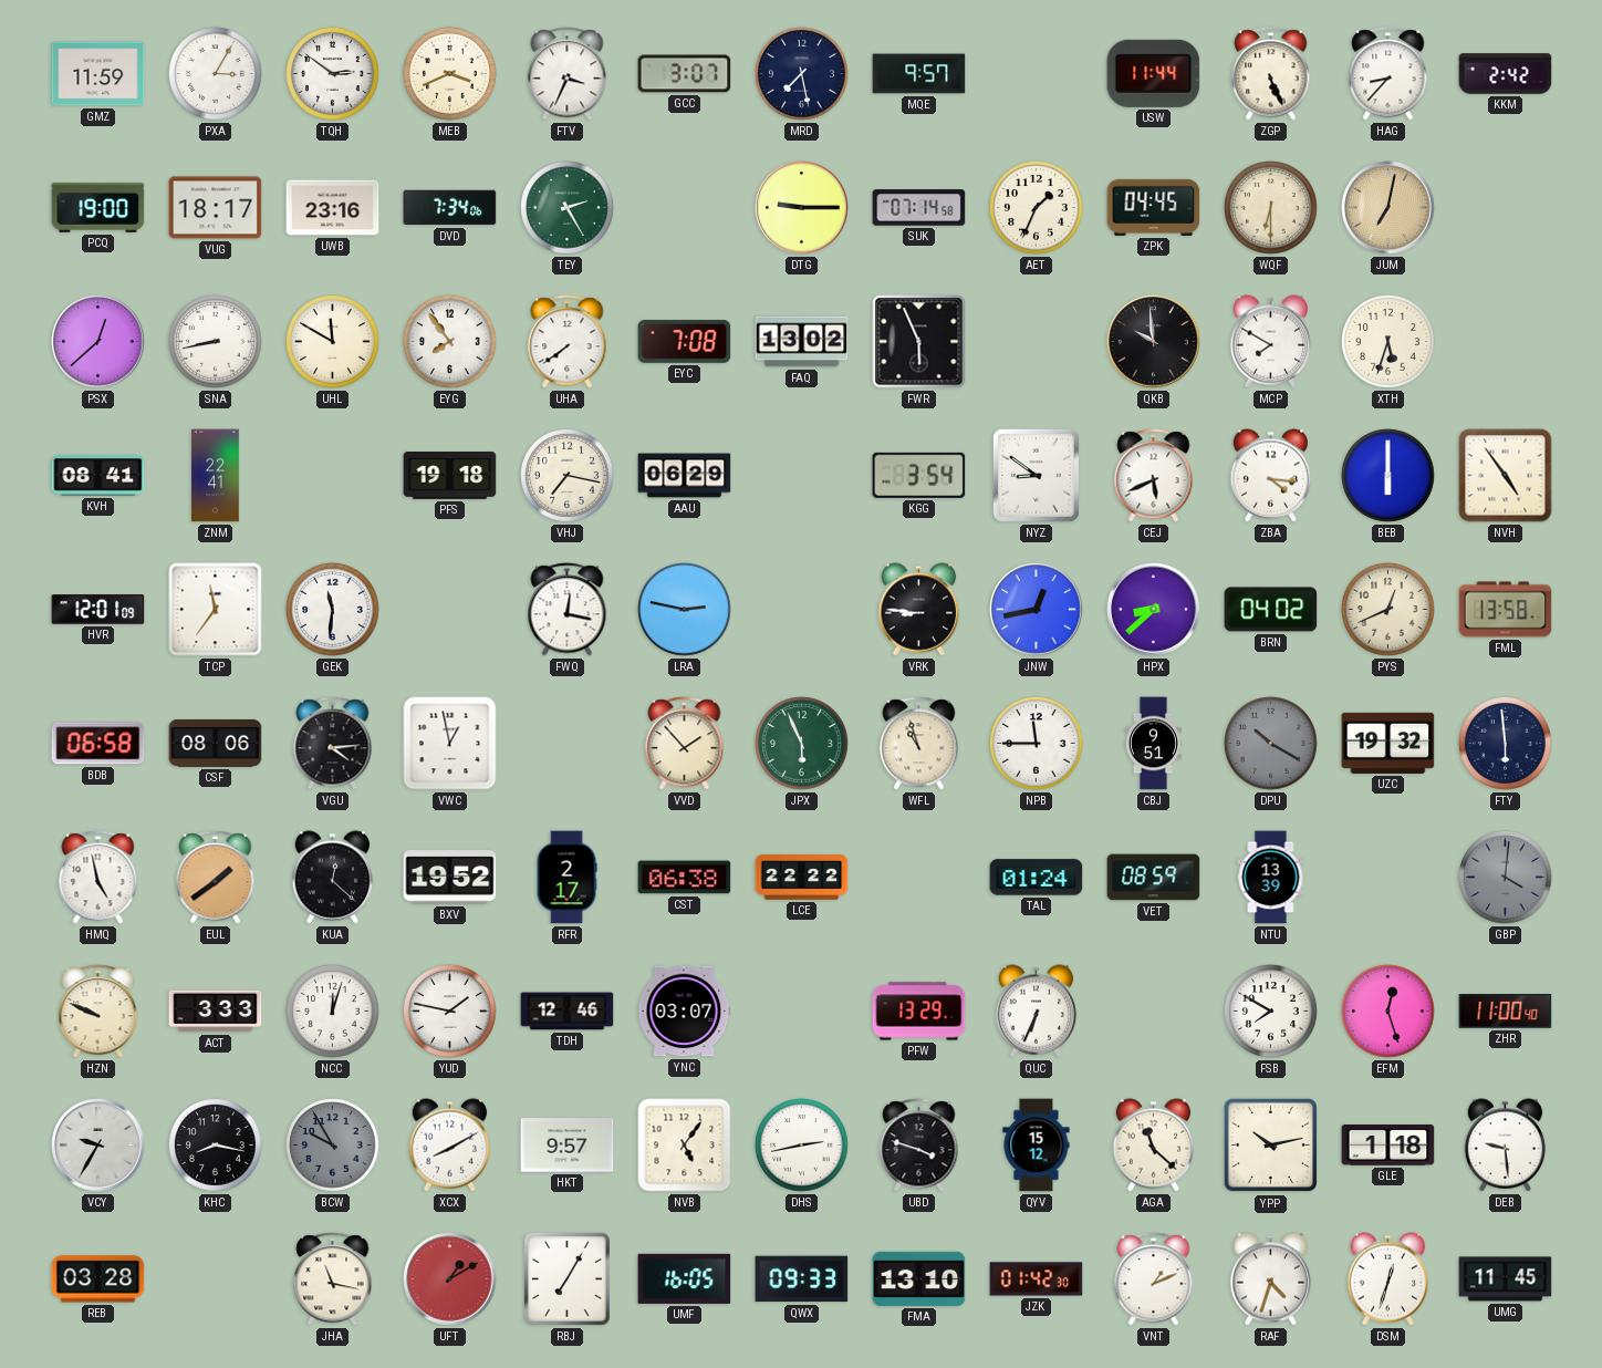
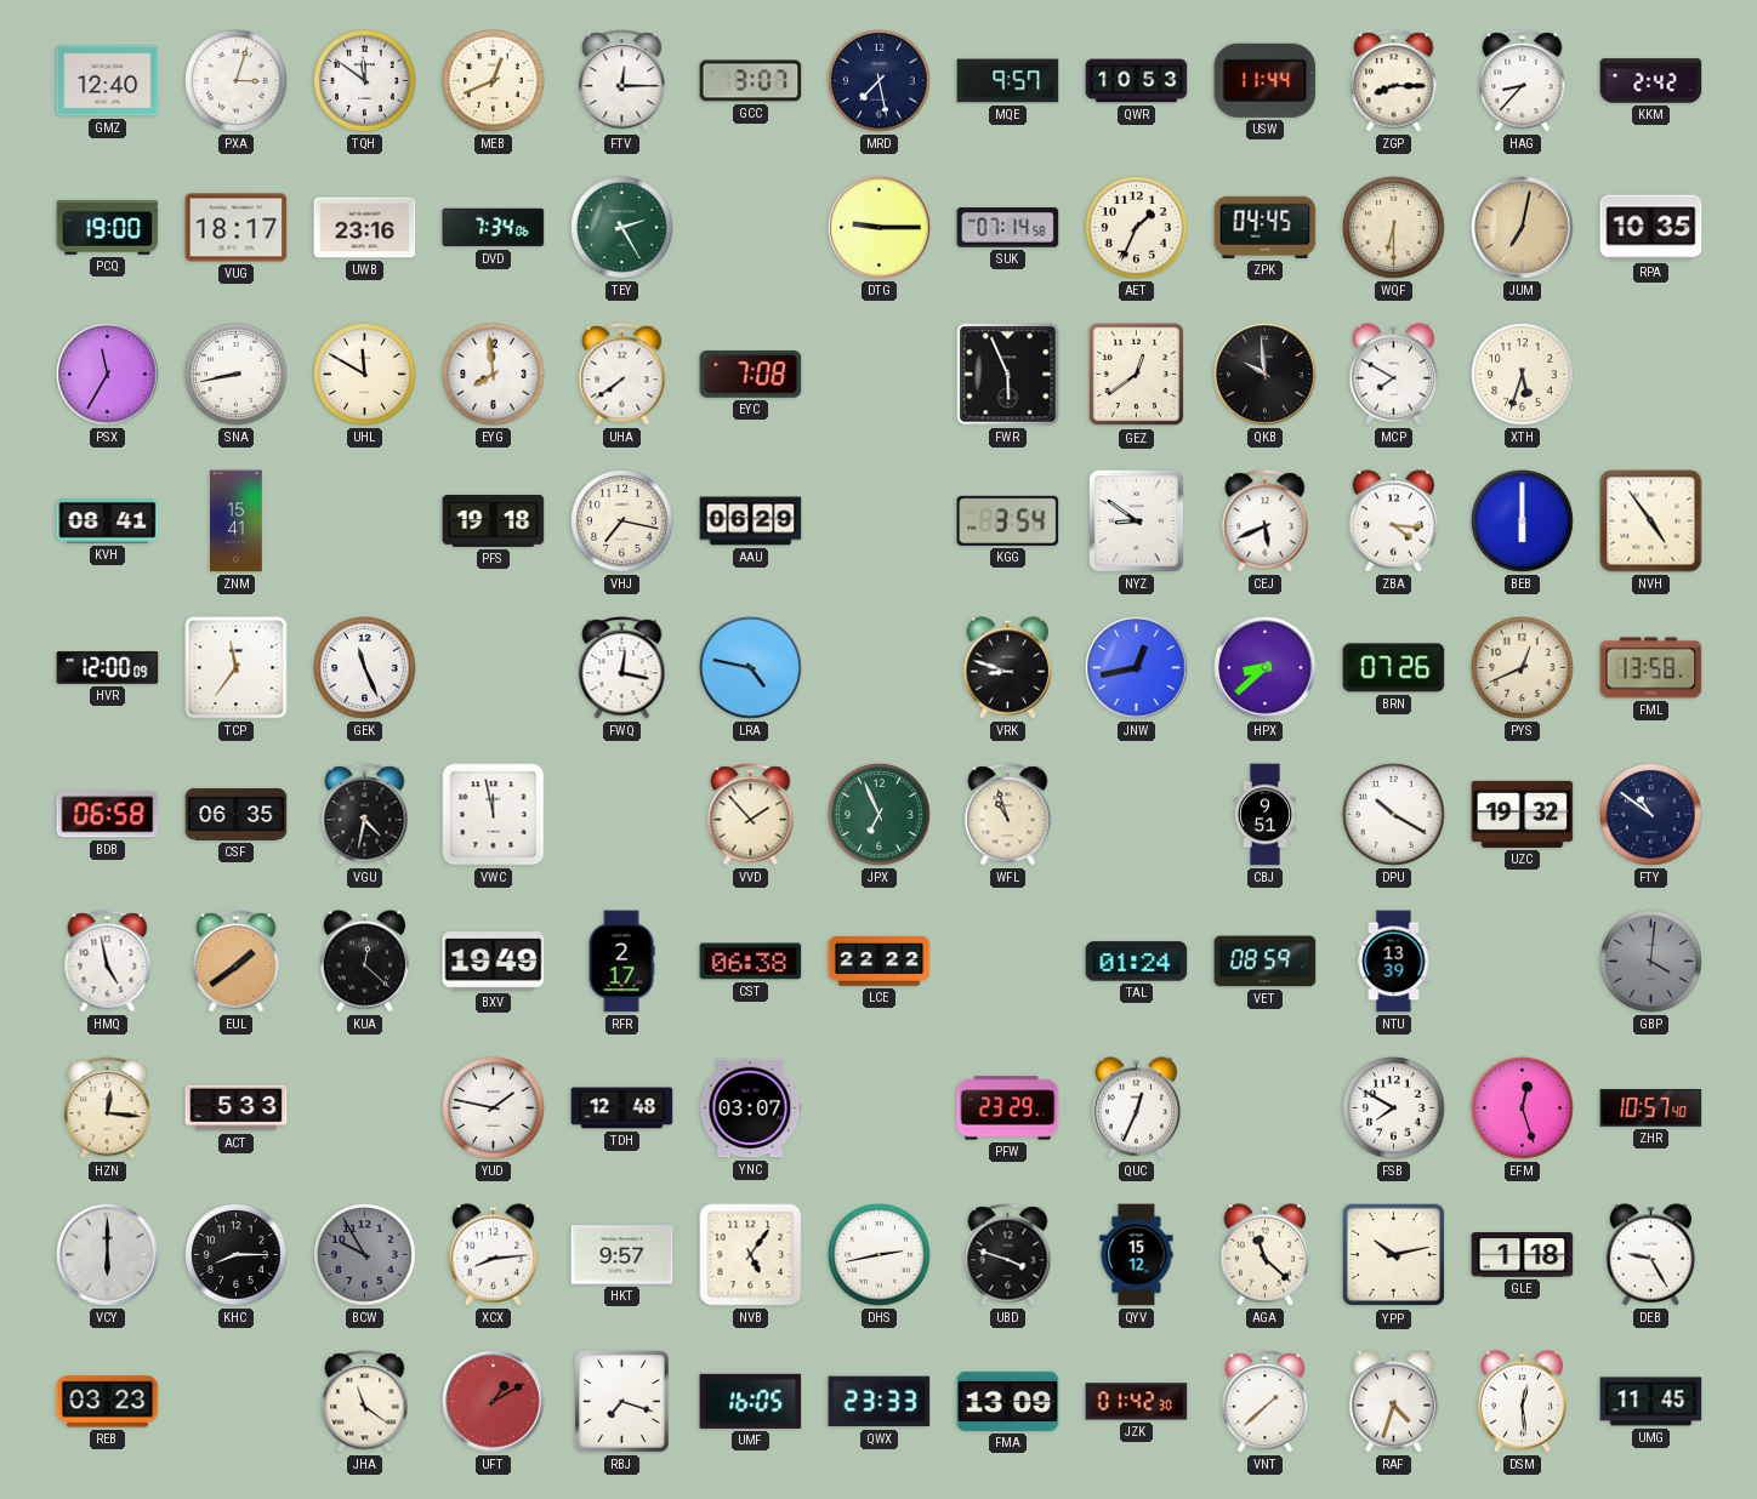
GMZ: 11:59 -> 12:40
PXA: 3:05 -> 3:03
TQH: 2:51 -> 11:51
MEB: 3:41 -> 12:41
FTV: 3:34 -> 12:15
QWR: none -> 10:53
ZGP: 5:26 -> 8:15
RPA: none -> 10:35
PSX: 12:38 -> 11:35
EYG: 7:54 -> 7:59
FAQ: 13:02 -> none
GEZ: none -> 12:39
ZNM: 22:41 -> 15:41
HVR: 12:01 -> 12:00
GEK: 11:31 -> 11:26
LRA: 2:47 -> 4:47
VRK: 8:46 -> 8:48
BRN: 04:02 -> 07:26
CSF: 08:06 -> 06:35
VGU: 4:14 -> 4:32
VWC: 12:58 -> 11:58
JPX: 5:56 -> 6:56
NPB: 11:45 -> none
DPU dial: grey -> white
FTY: 5:59 -> 10:51
BXV: 19:52 -> 19:49
HZN: 9:49 -> 12:16
ACT: 3:33 -> 5:33
NCC: 12:03 -> none
TDH: 12:46 -> 12:48
PFW: 13:29 -> 23:29
QUC: 6:34 -> 12:34
ZHR: 11:00 -> 10:57
VCY: 9:35 -> 6:00
KHC: 8:17 -> 8:15
XCX: 8:10 -> 8:14
DEB: 9:29 -> 9:25
REB: 03:28 -> 03:23
JHA: 11:17 -> 11:21
RBJ: 7:05 -> 7:18
QWX: 09:33 -> 23:33
FMA: 13:10 -> 13:09
VNT: 1:11 -> 1:38
DSM: 12:33 -> 12:29
